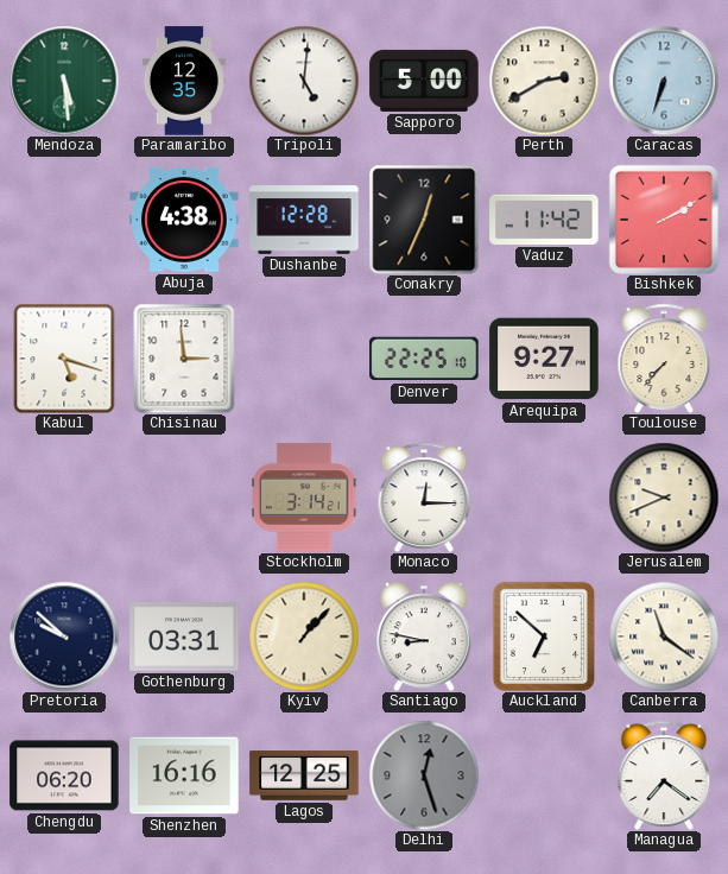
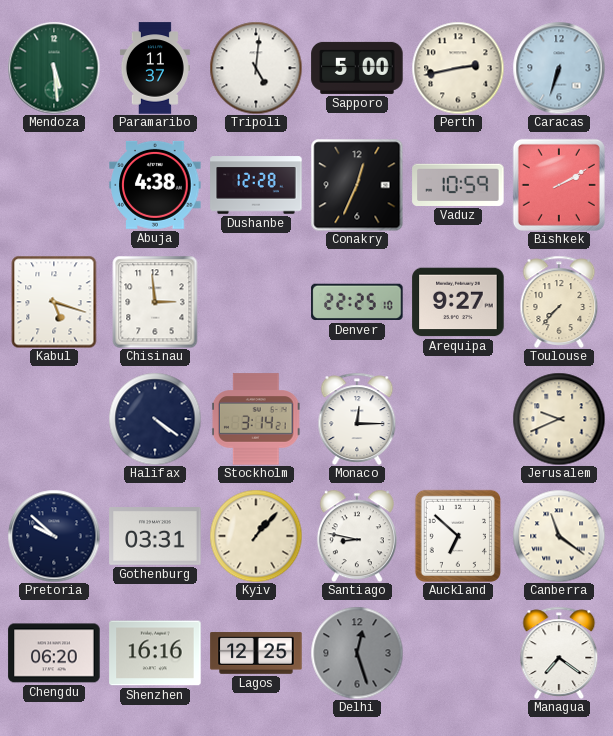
Paramaribo: 12:35 -> 11:37
Perth: 2:40 -> 2:43
Vaduz: 11:42 -> 10:59
Halifax: none -> 4:21
